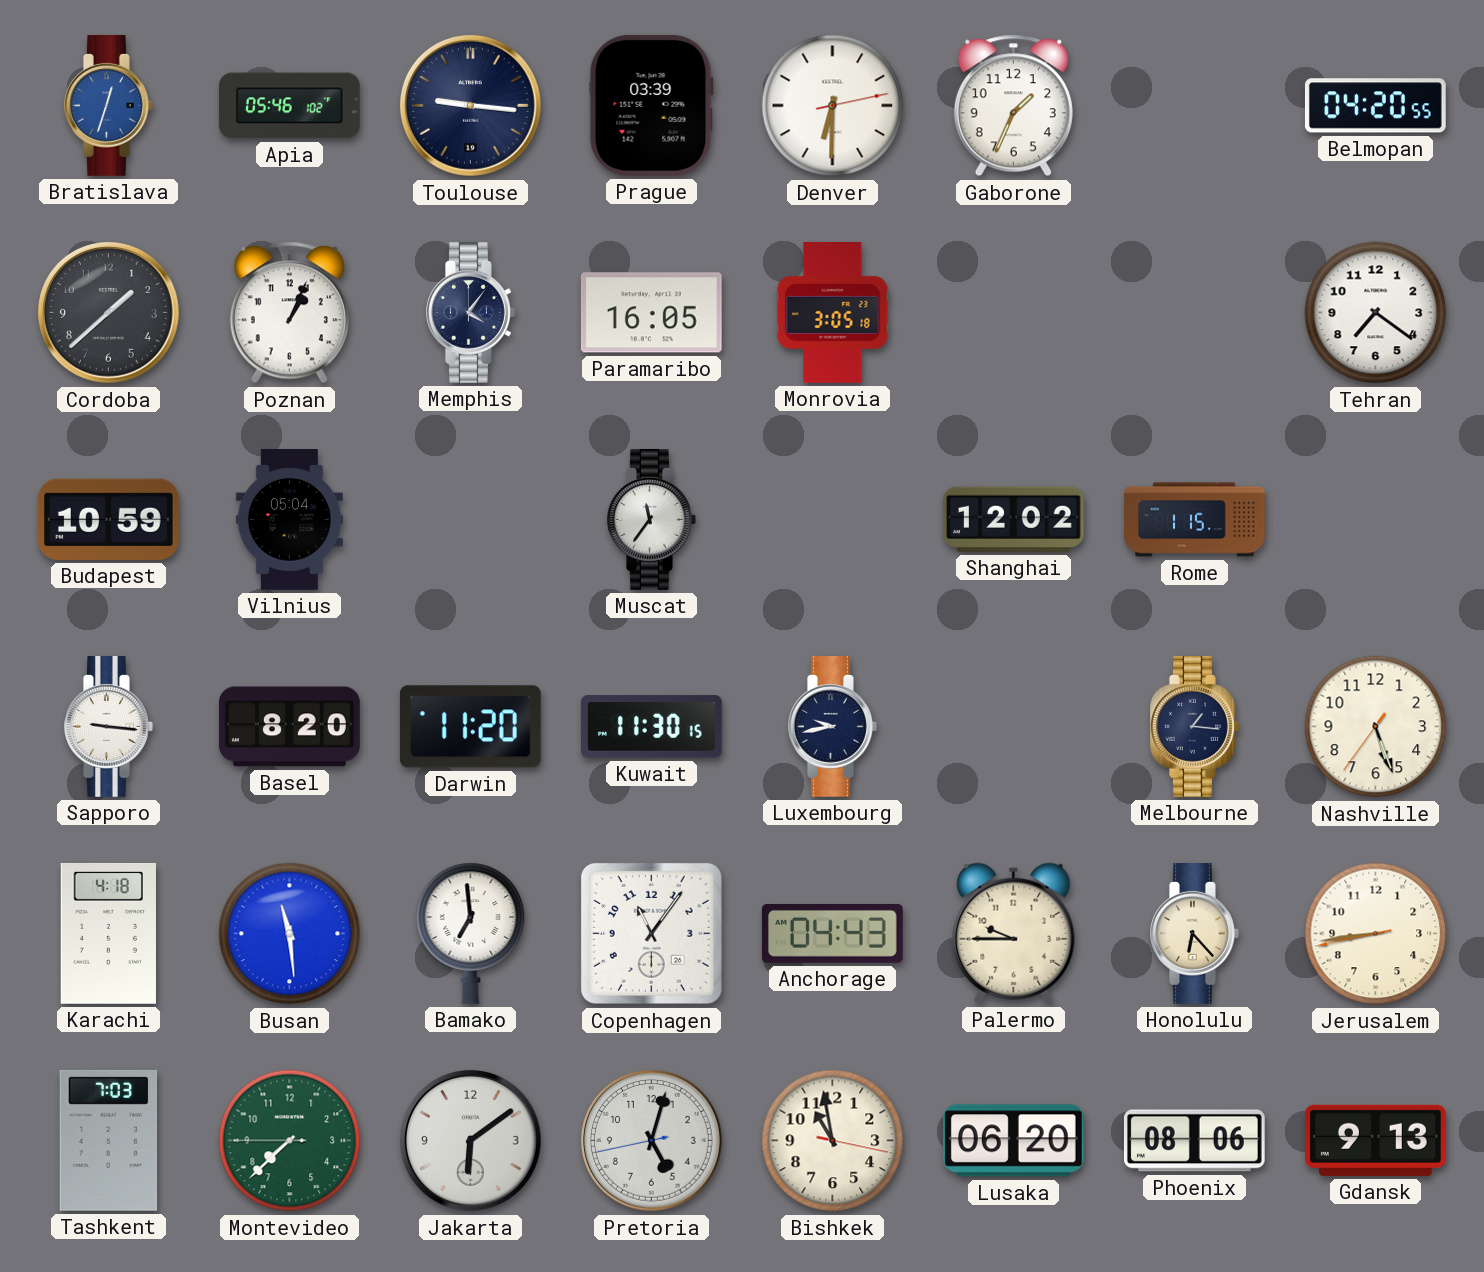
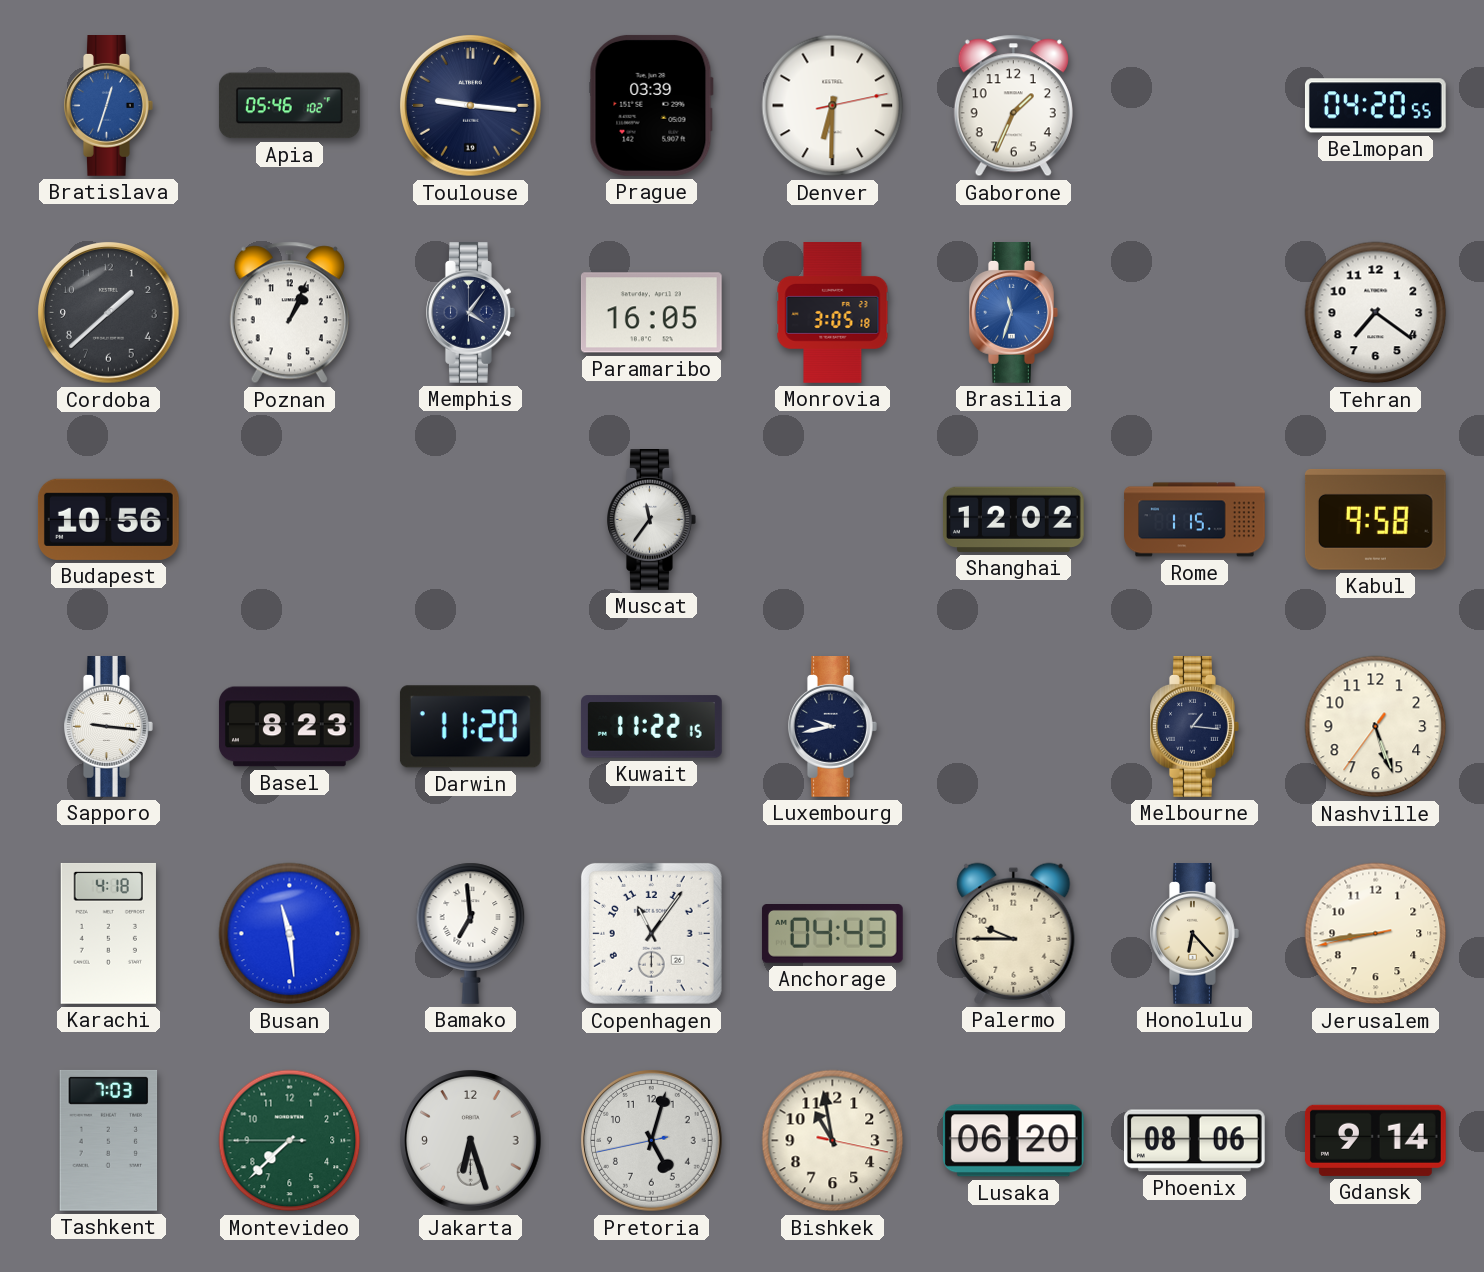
Brasilia: none -> 11:33
Budapest: 10:59 -> 10:56
Vilnius: 05:04 -> none
Kabul: none -> 9:58
Basel: 8:20 -> 8:23
Kuwait: 11:30 -> 11:22
Jakarta: 6:09 -> 6:27
Gdansk: 9:13 -> 9:14
